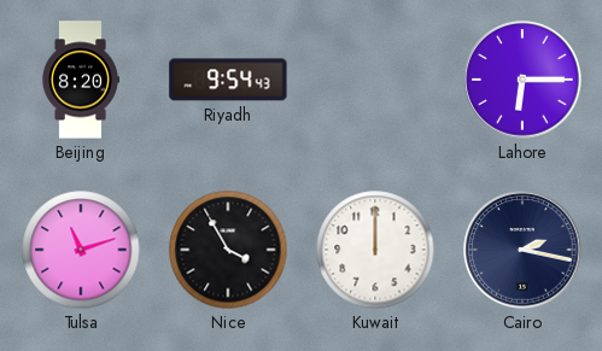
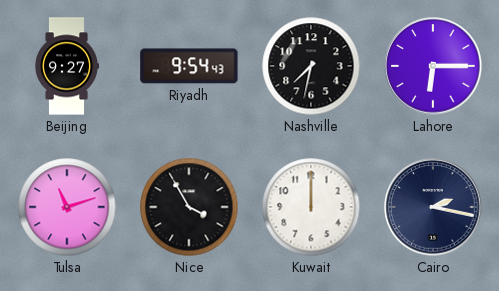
Beijing: 8:20 -> 9:27
Nashville: none -> 7:32
